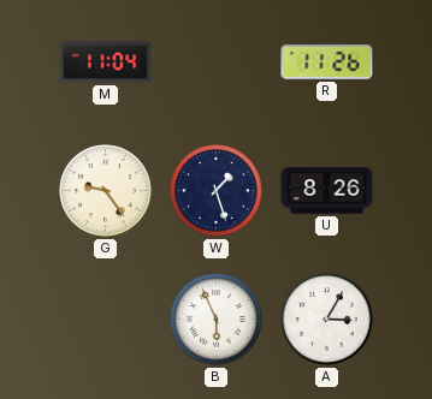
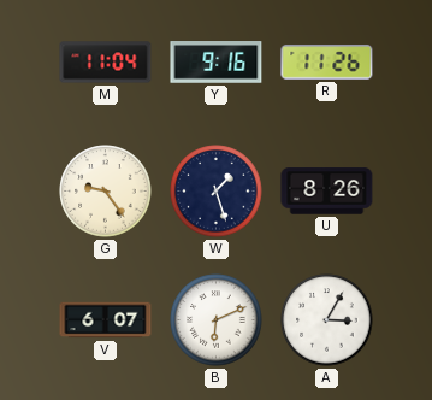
Y: none -> 9:16
V: none -> 6:07
B: 5:56 -> 6:11
